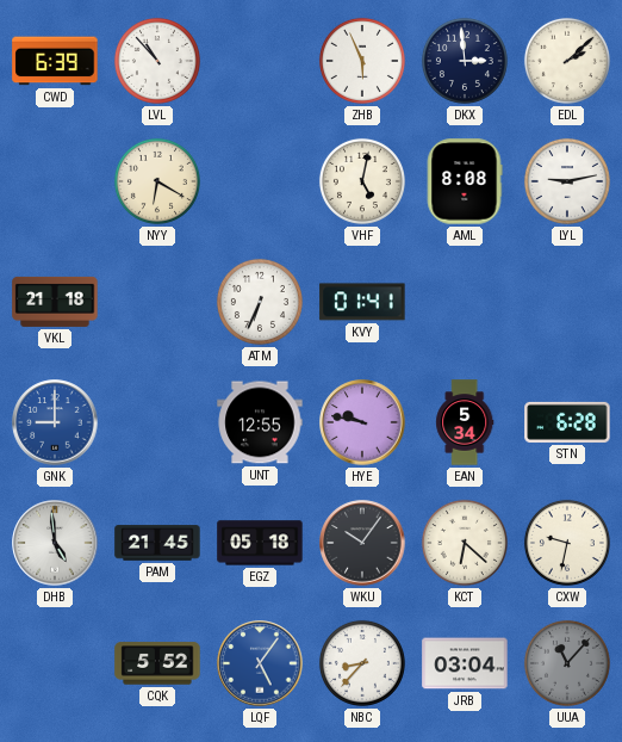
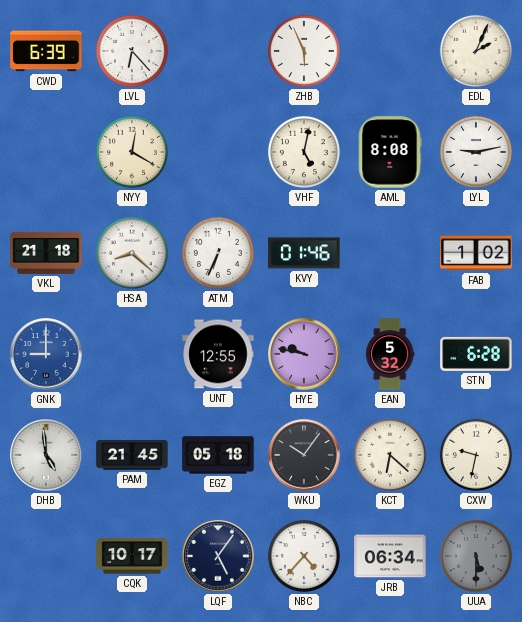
LVL: 10:53 -> 6:23
DKX: 2:59 -> none
EDL: 2:08 -> 2:04
NYY: 6:20 -> 12:20
HSA: none -> 8:22
KVY: 01:41 -> 01:46
FAB: none -> 1:02
EAN: 5:34 -> 5:32
CQK: 5:52 -> 10:17
LQF dial: blue -> navy
NBC: 8:37 -> 4:37
JRB: 03:04 -> 06:34
UUA: 11:07 -> 5:30
